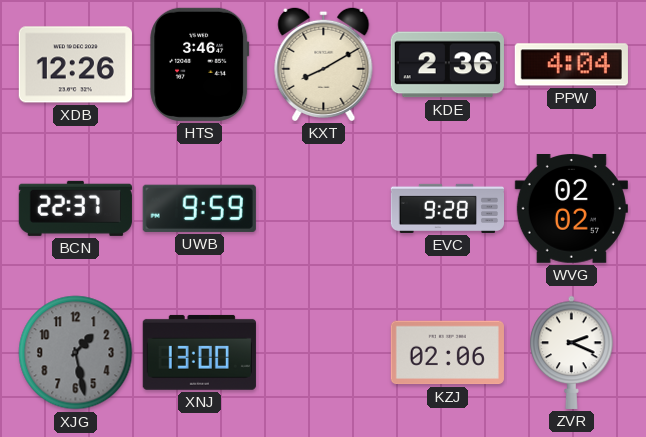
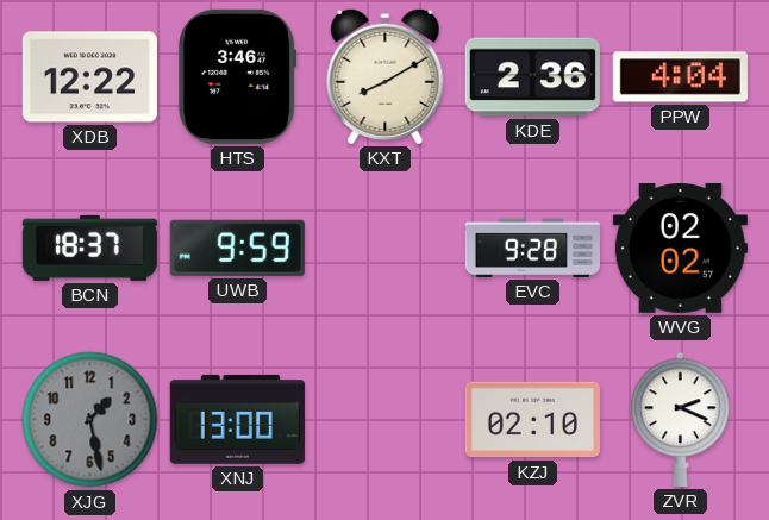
XDB: 12:26 -> 12:22
BCN: 22:37 -> 18:37
KZJ: 02:06 -> 02:10
